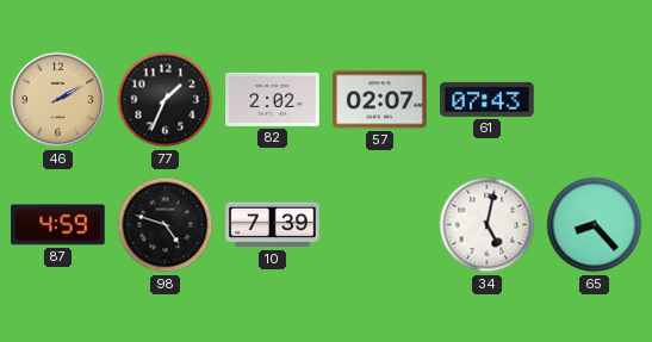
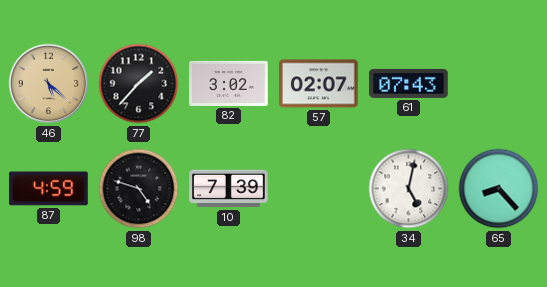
46: 2:10 -> 5:22
77: 1:34 -> 1:37
82: 2:02 -> 3:02
